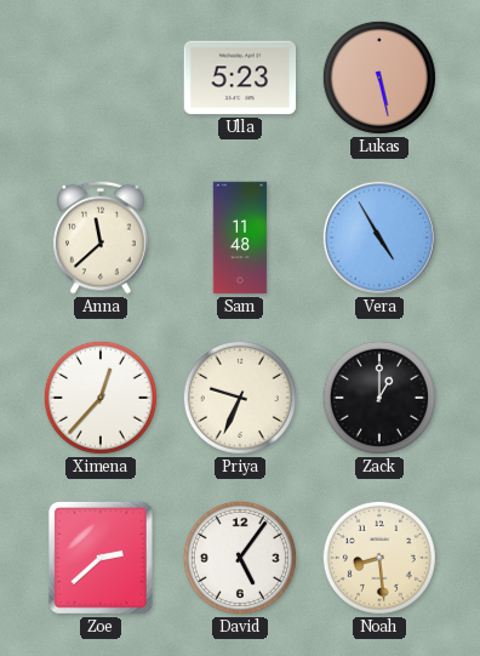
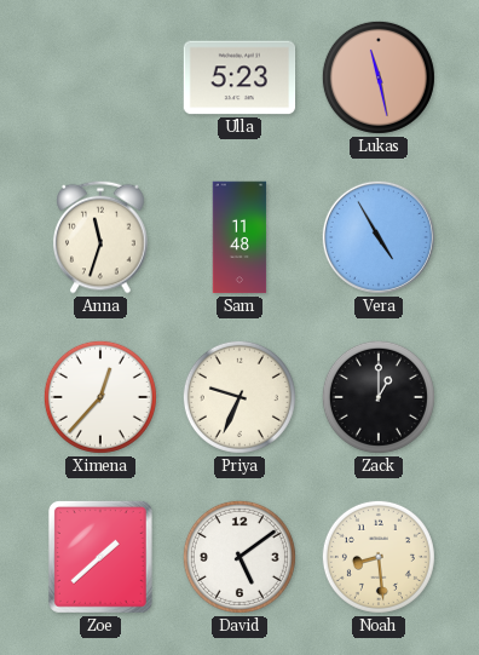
Lukas: 5:28 -> 11:28
Anna: 11:38 -> 11:33
Zoe: 2:38 -> 1:38
David: 5:06 -> 5:09
